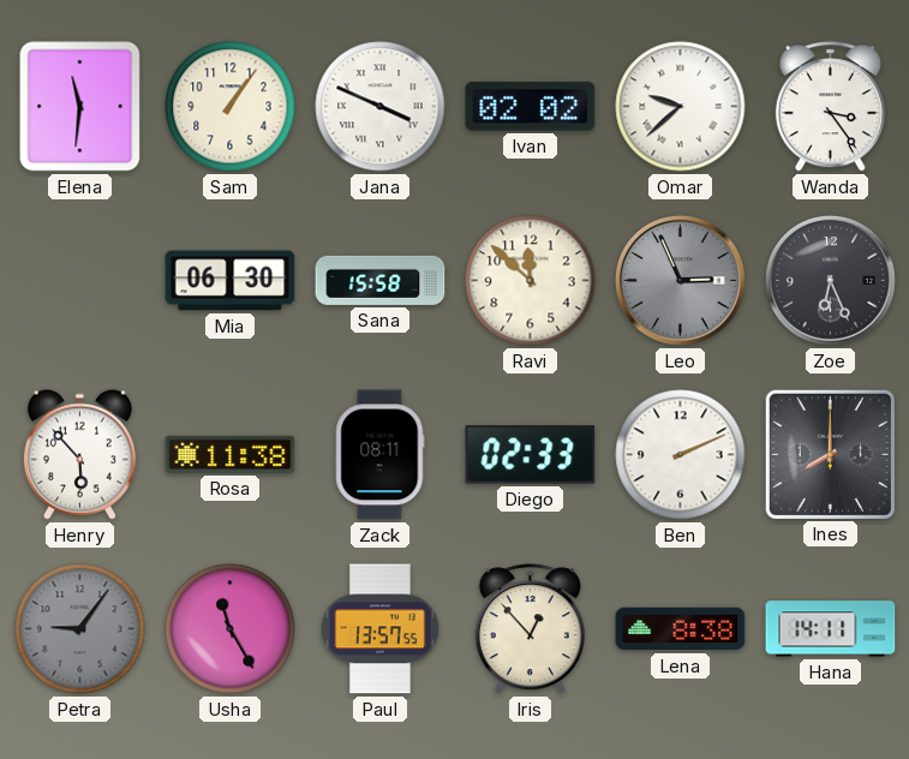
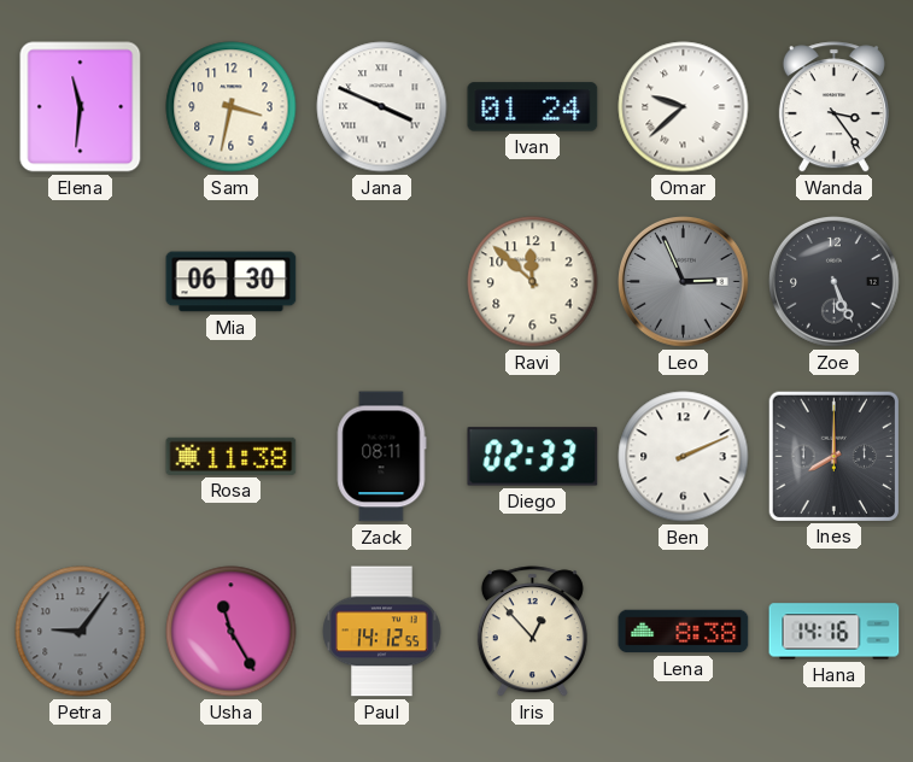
Sam: 1:06 -> 3:32
Ivan: 02:02 -> 01:24
Sana: 15:58 -> none
Zoe: 6:26 -> 5:26
Henry: 5:53 -> none
Paul: 13:57 -> 14:12
Hana: 14:11 -> 14:16
